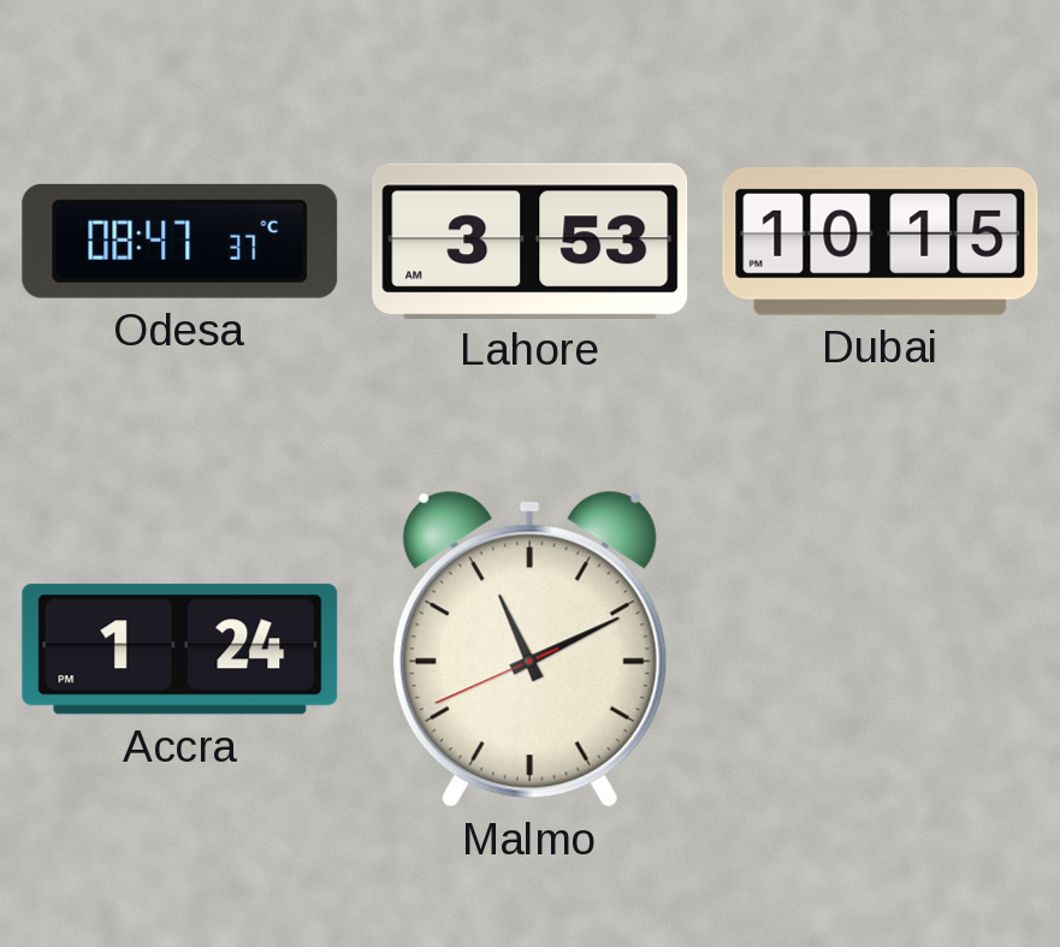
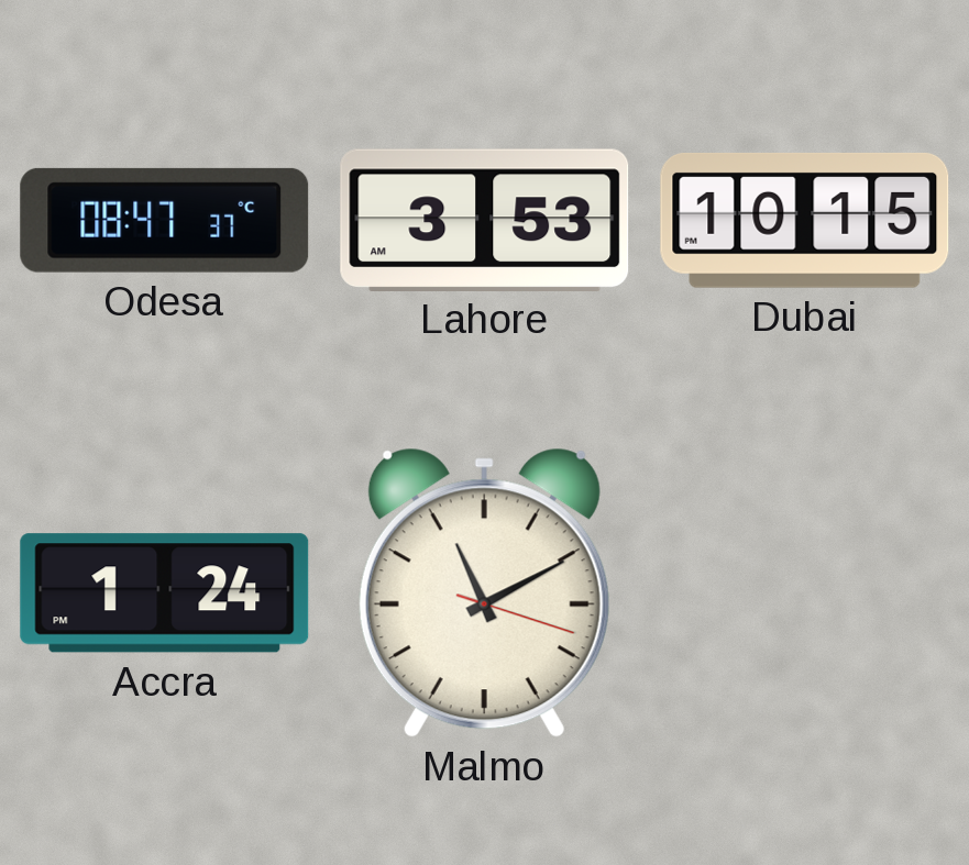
Malmo: 11:10:41 -> 11:10:18
